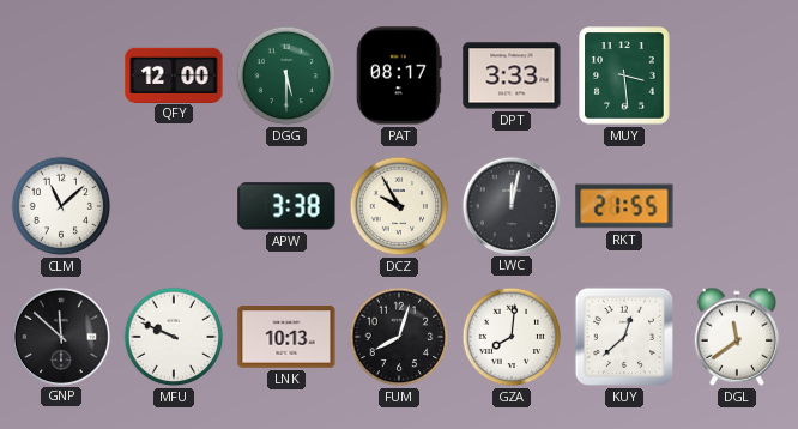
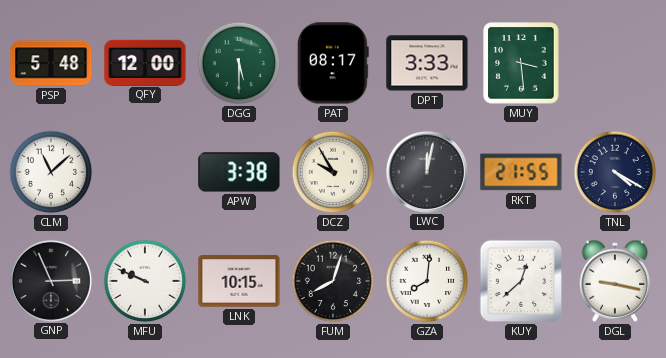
PSP: none -> 5:48
TNL: none -> 4:20
GNP: 11:52 -> 2:56
LNK: 10:13 -> 10:15
DGL: 11:39 -> 9:17
